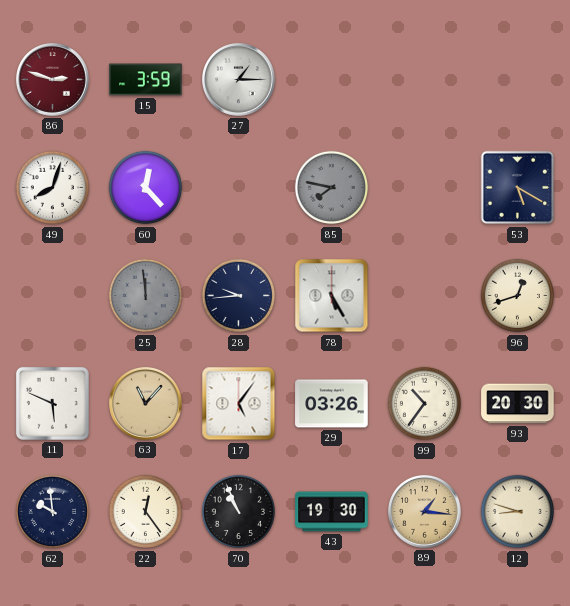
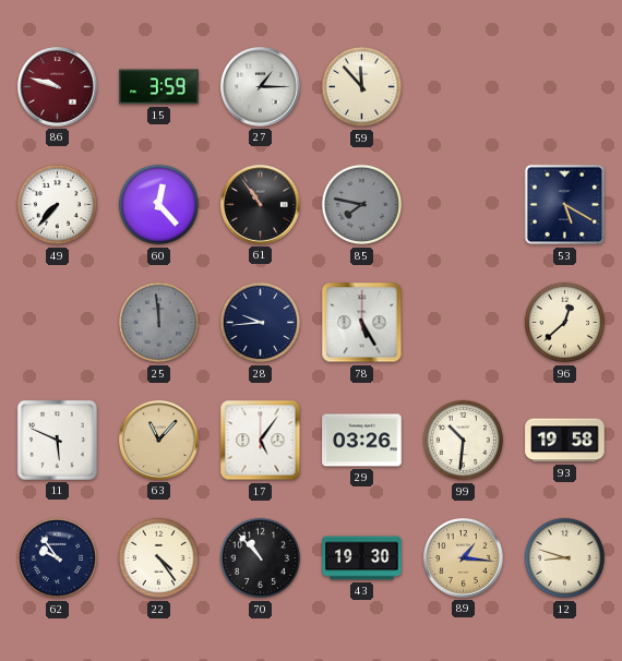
86: 2:48 -> 9:48
59: none -> 11:53
49: 8:03 -> 7:37
61: none -> 10:54
96: 12:42 -> 12:38
99: 10:36 -> 10:31
93: 20:30 -> 19:58
62: 9:59 -> 9:54
22: 12:24 -> 4:24
70: 10:56 -> 10:53
